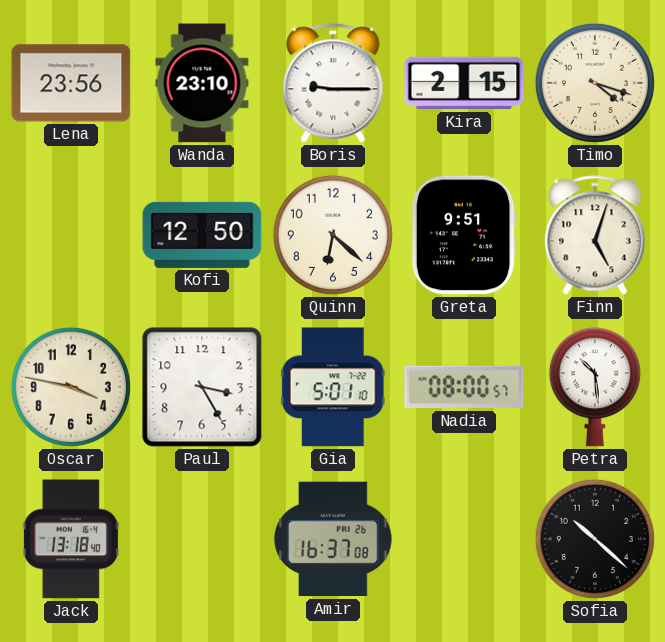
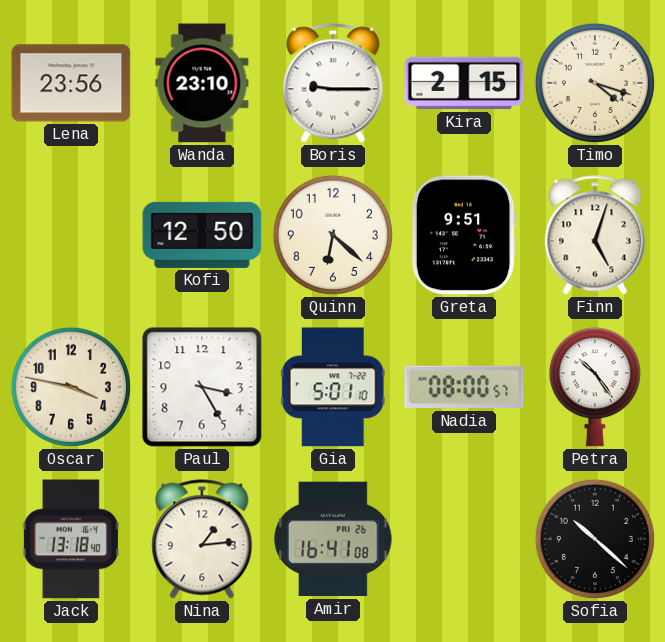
Petra: 10:29 -> 10:24
Nina: none -> 1:14
Amir: 16:37 -> 16:41
